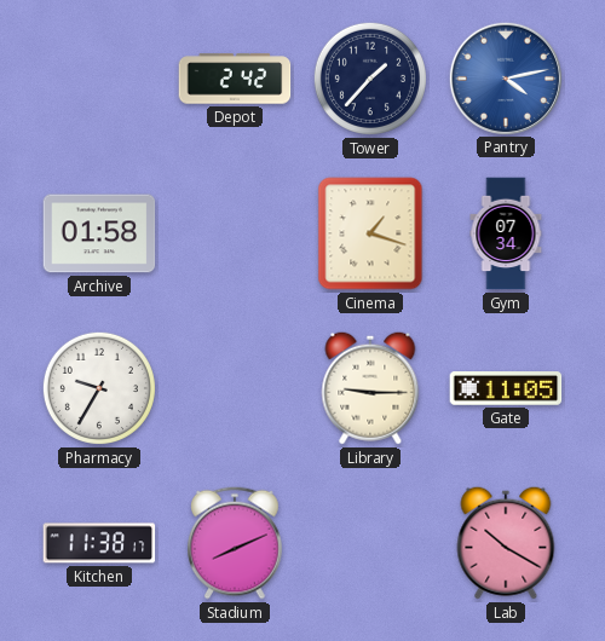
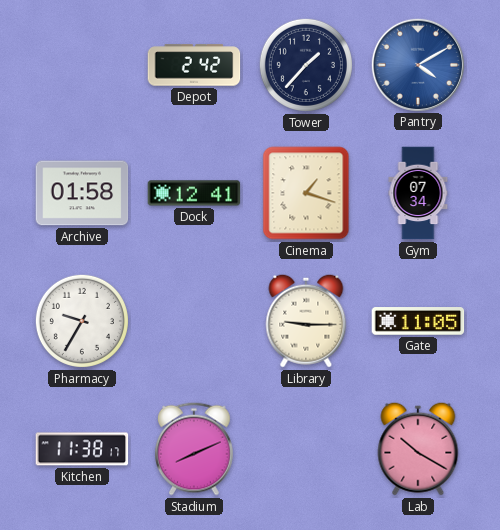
Pantry: 4:13 -> 4:10
Dock: none -> 12:41
